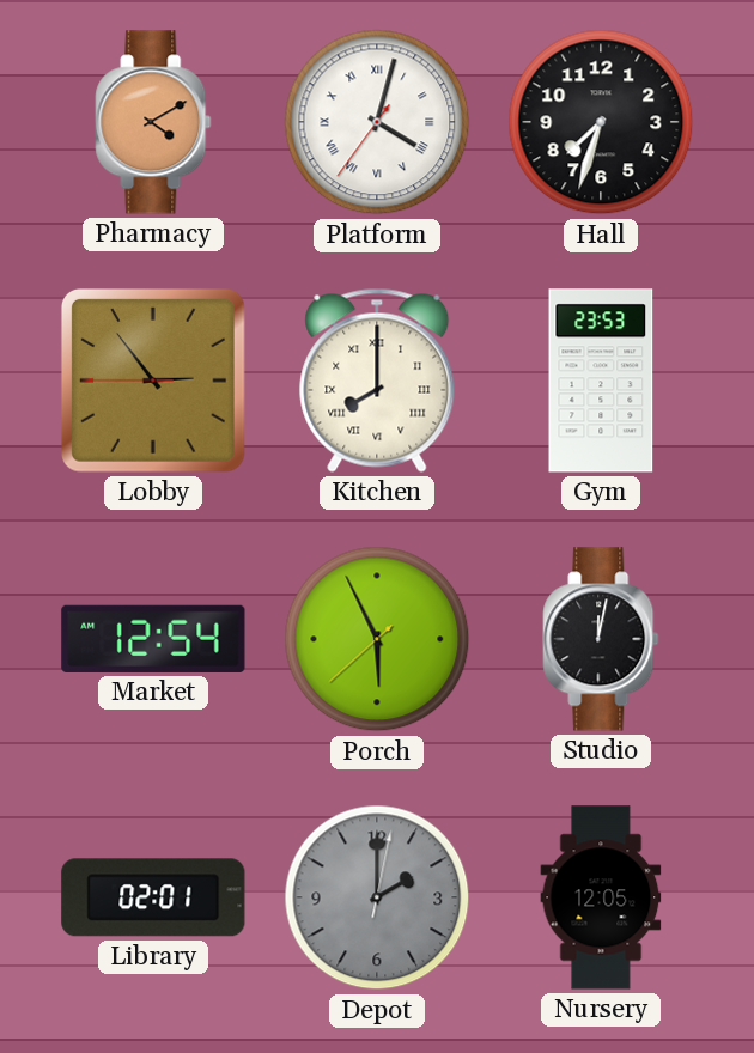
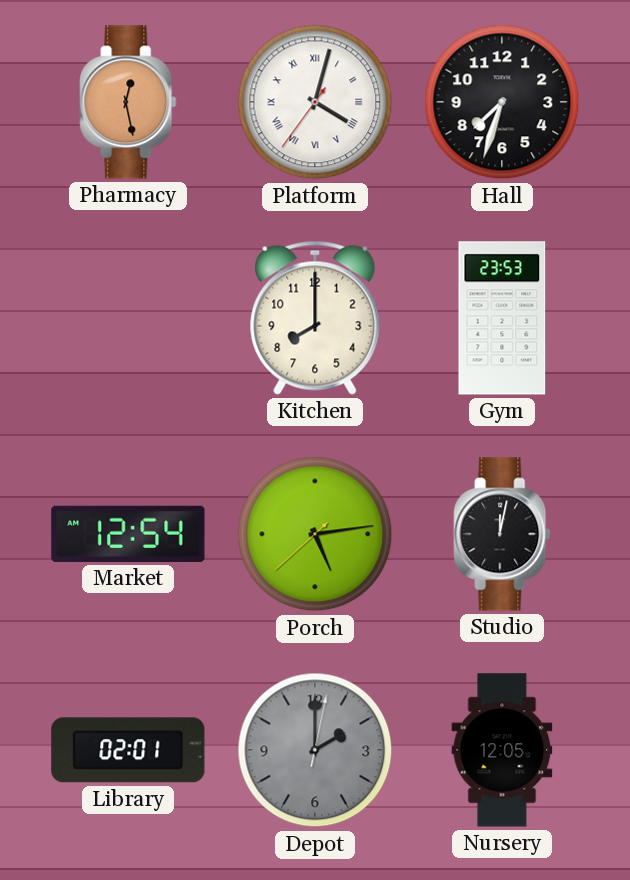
Pharmacy: 4:10 -> 12:28
Lobby: 2:53 -> none
Kitchen numerals: Roman -> Arabic
Porch: 5:55 -> 5:13
